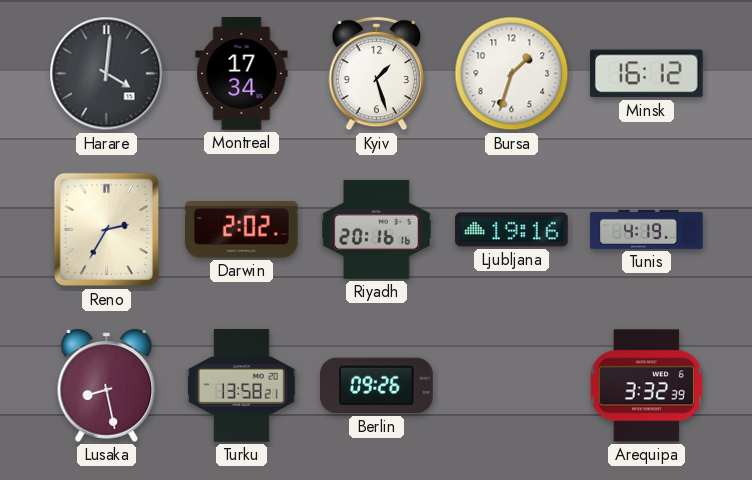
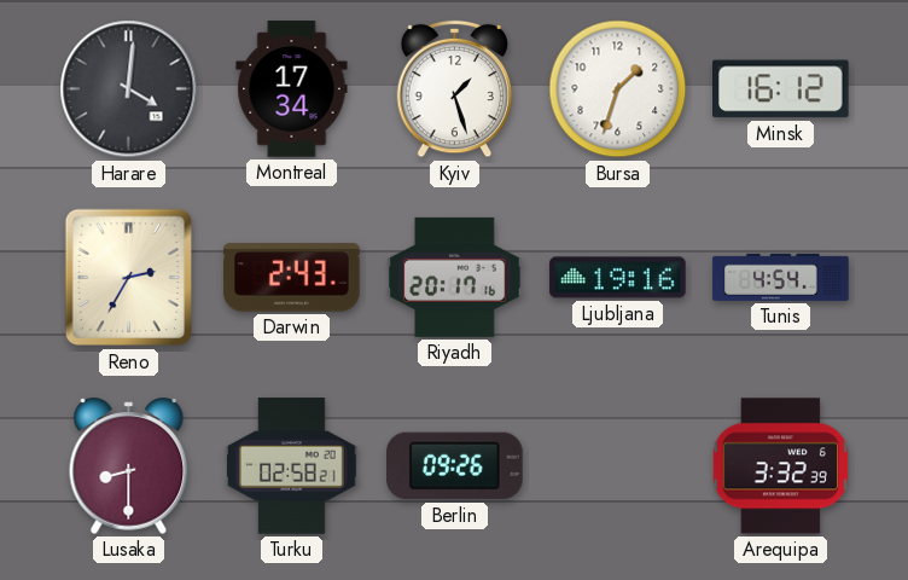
Darwin: 2:02 -> 2:43
Riyadh: 20:16 -> 20:17
Tunis: 4:19 -> 4:54
Lusaka: 8:28 -> 8:30
Turku: 13:58 -> 02:58
